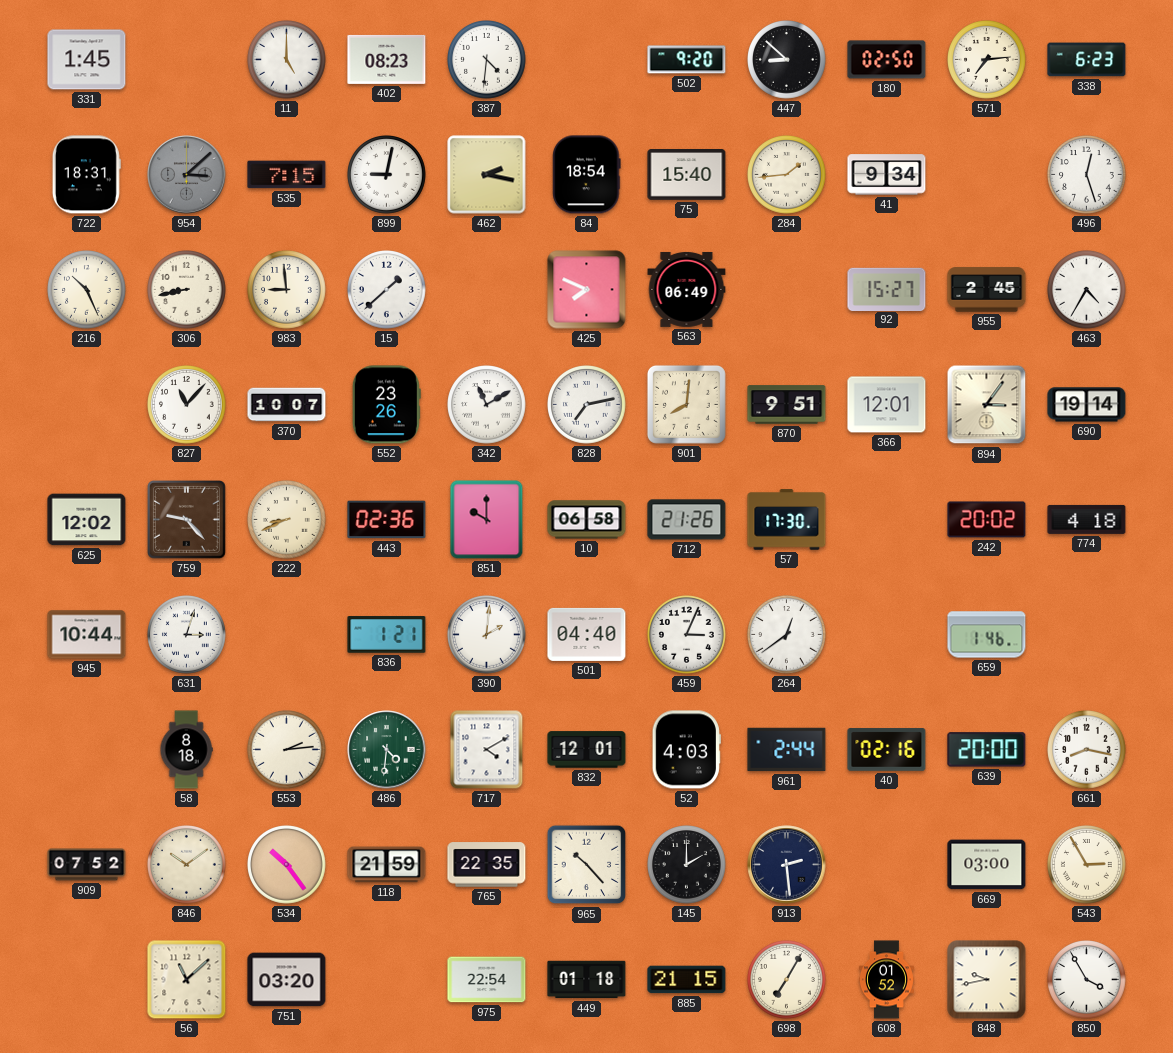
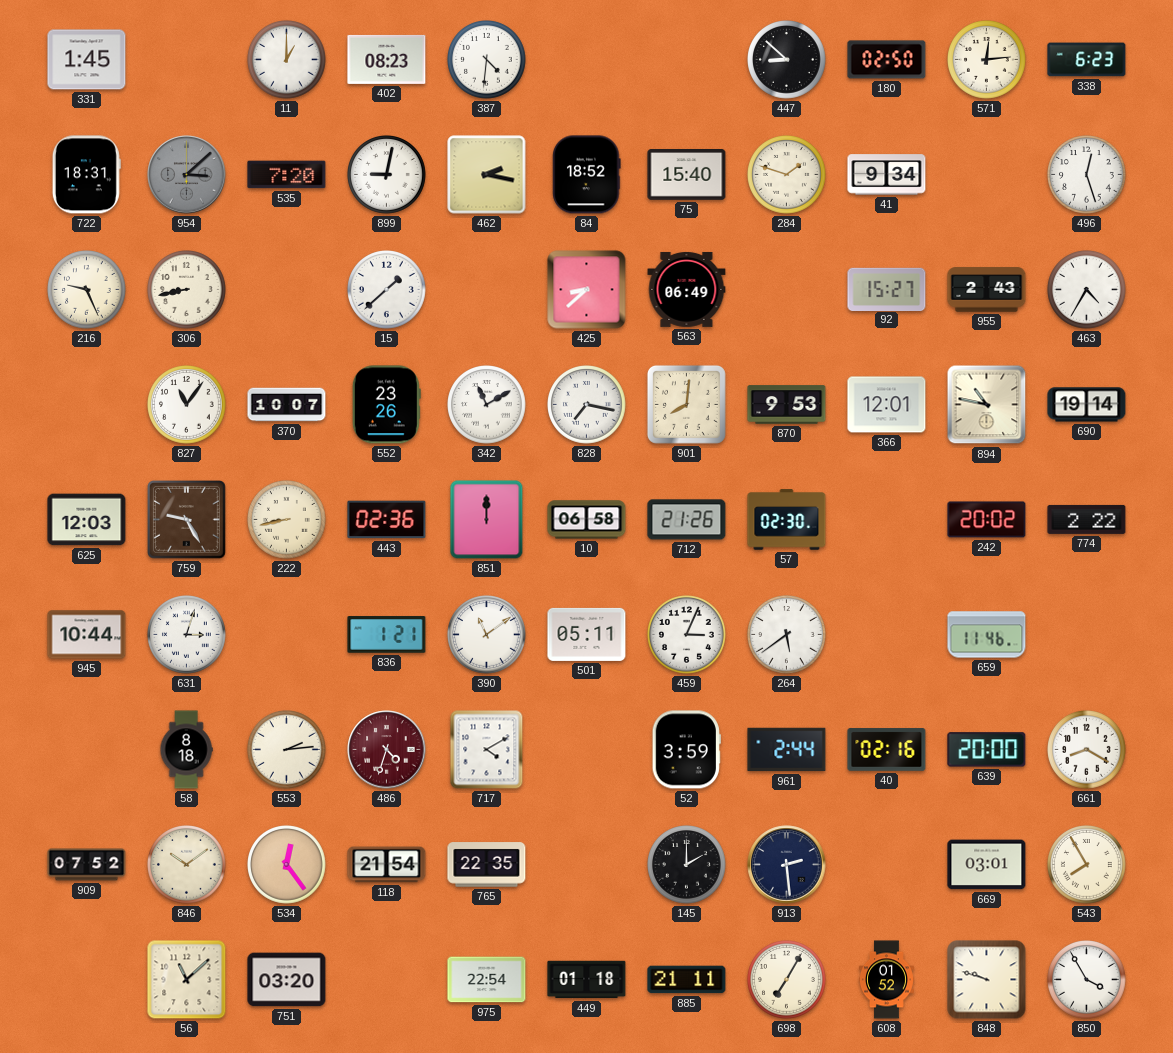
11: 5:00 -> 1:00
502: 9:20 -> none
571: 7:14 -> 12:14
535: 7:15 -> 7:20
84: 18:54 -> 18:52
284: 1:44 -> 1:48
216: 10:26 -> 9:26
983: 8:59 -> none
425: 7:49 -> 8:38
955: 2:45 -> 2:43
827: 11:07 -> 11:06
828: 7:13 -> 7:17
870: 9:51 -> 9:53
894: 3:06 -> 10:47
625: 12:02 -> 12:03
759: 9:23 -> 9:25
222: 8:41 -> 8:43
851: 10:00 -> 12:00
57: 17:30 -> 02:30
774: 4:18 -> 2:22
390: 2:01 -> 11:09
501: 04:40 -> 05:11
264: 12:39 -> 5:39
659: 1:46 -> 11:46
486: 4:31 -> 4:33
486 dial: green -> burgundy
832: 12:01 -> none
52: 4:03 -> 3:59
661: 8:17 -> 8:20
534: 10:24 -> 12:24
118: 21:59 -> 21:54
965: 10:23 -> none
669: 03:00 -> 03:01
543: 2:55 -> 7:55
885: 21:15 -> 21:11
848: 9:43 -> 9:48
